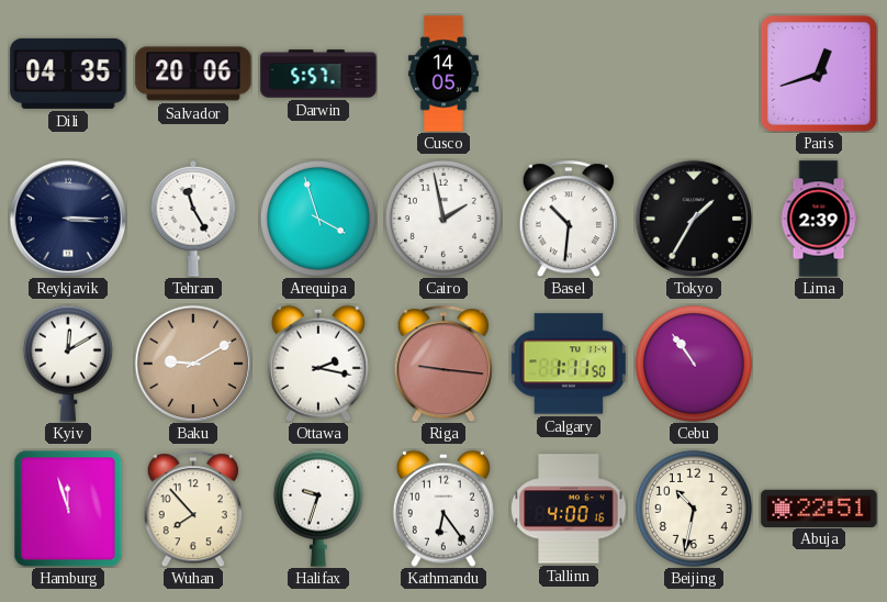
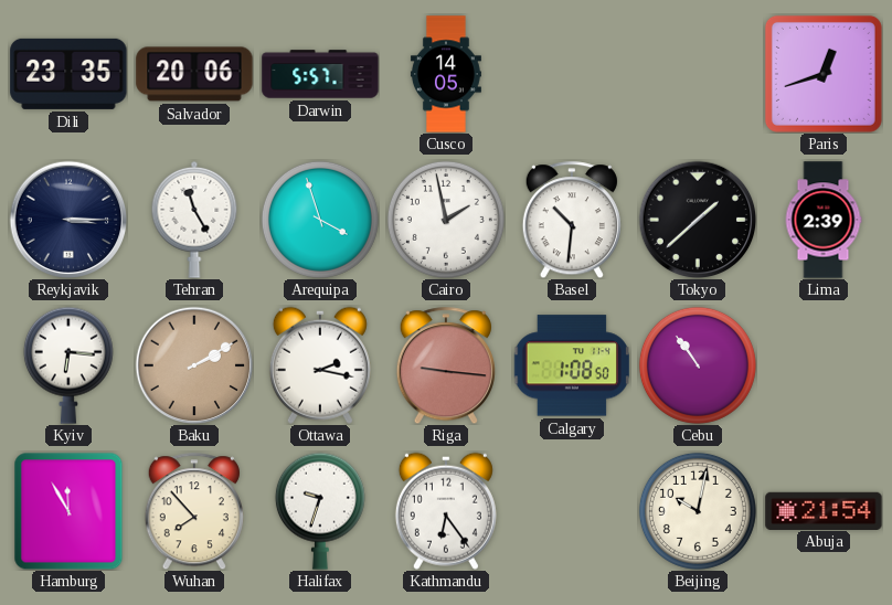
Dili: 04:35 -> 23:35
Tokyo: 1:35 -> 1:38
Kyiv: 12:10 -> 6:16
Baku: 9:10 -> 2:10
Calgary: 1:11 -> 1:08
Hamburg: 11:57 -> 11:55
Tallinn: 4:00 -> none
Beijing: 10:32 -> 10:02
Abuja: 22:51 -> 21:54
